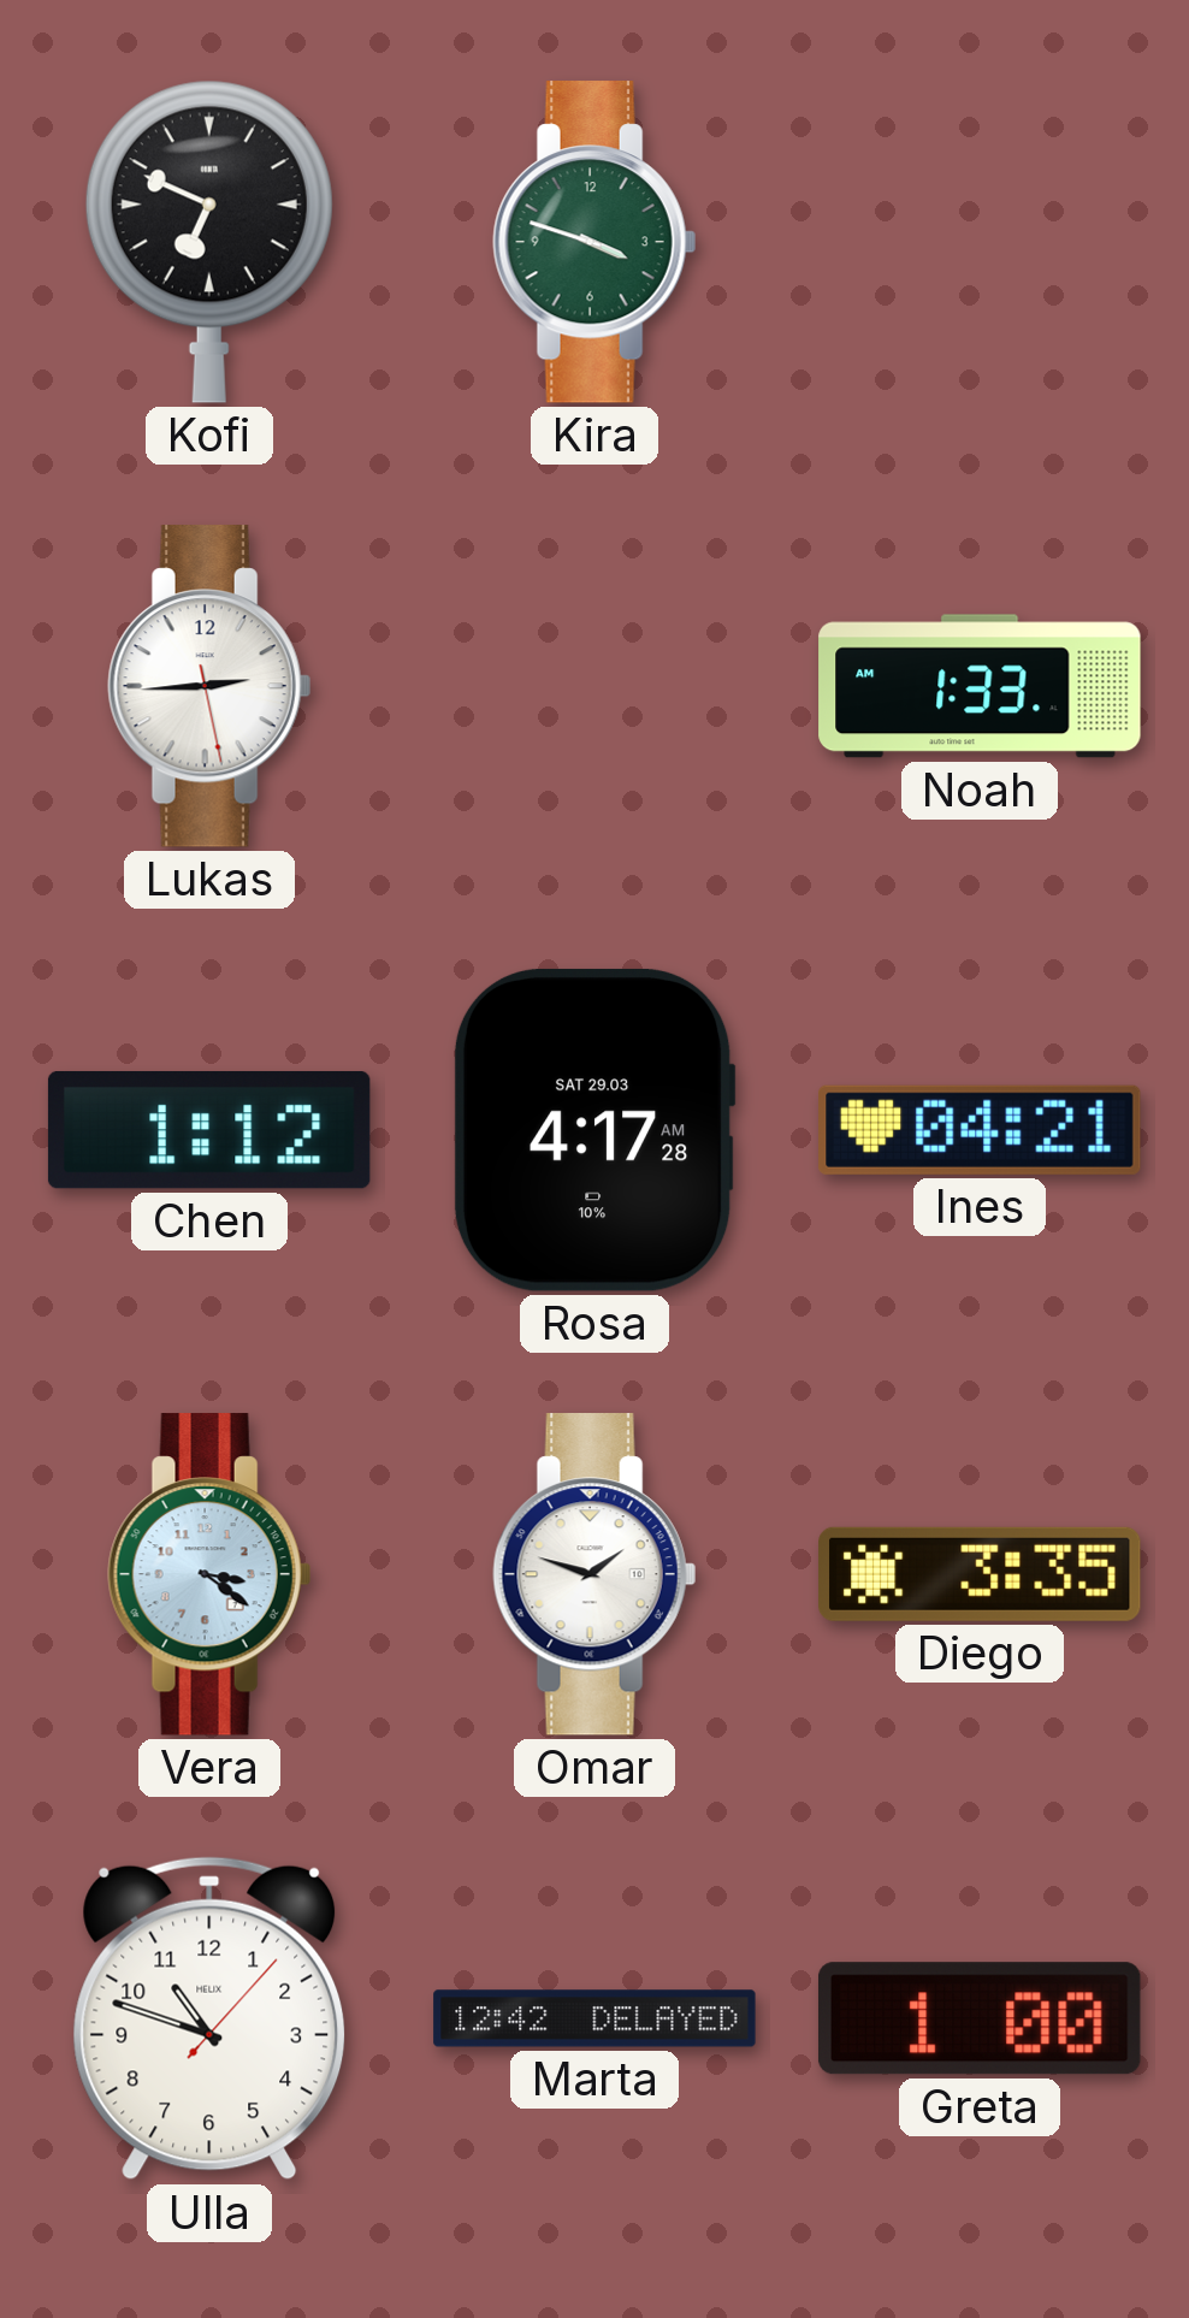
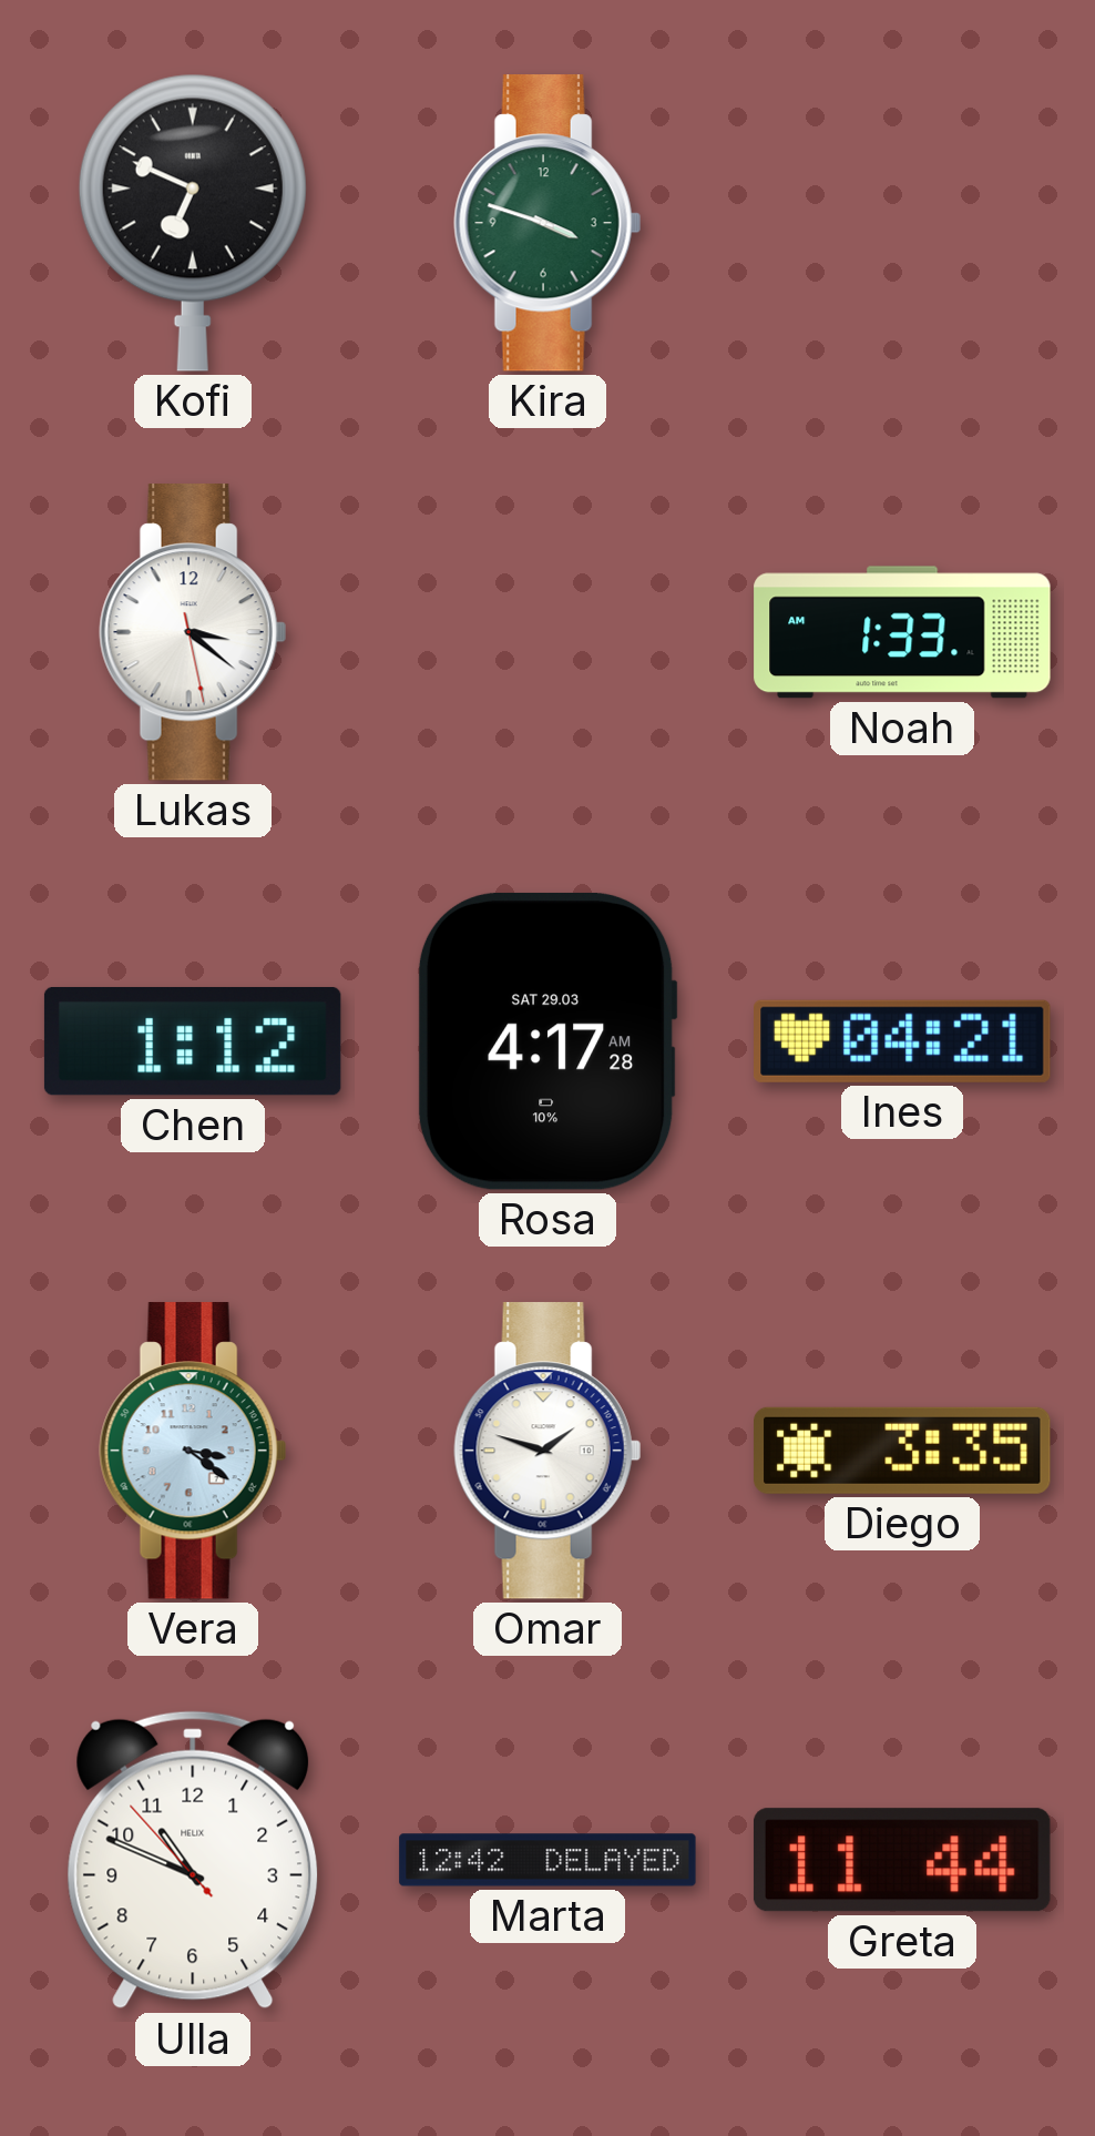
Lukas: 2:44 -> 3:21
Ulla: 10:48:07 -> 10:48:53
Greta: 1:00 -> 11:44
